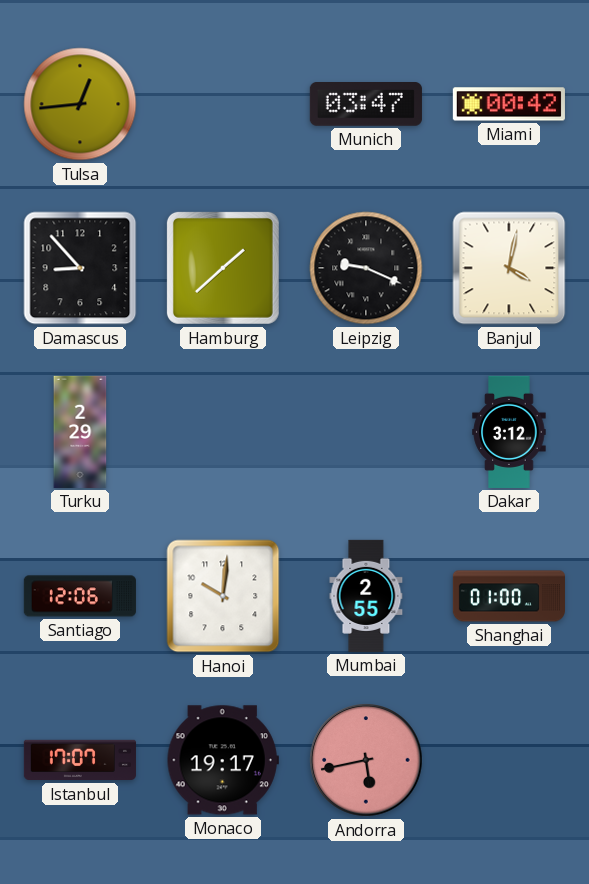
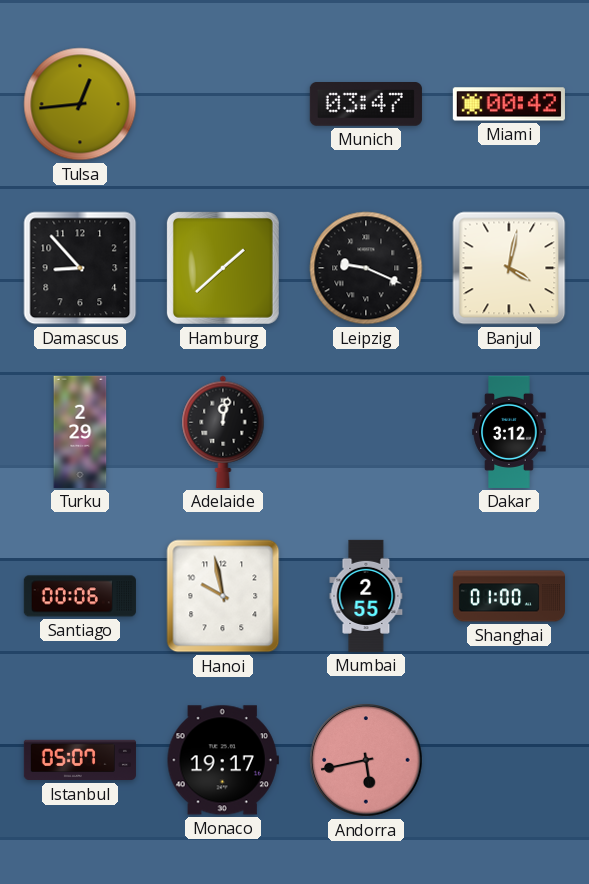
Adelaide: none -> 12:02
Santiago: 12:06 -> 00:06
Hanoi: 10:01 -> 9:58
Istanbul: 17:07 -> 05:07
